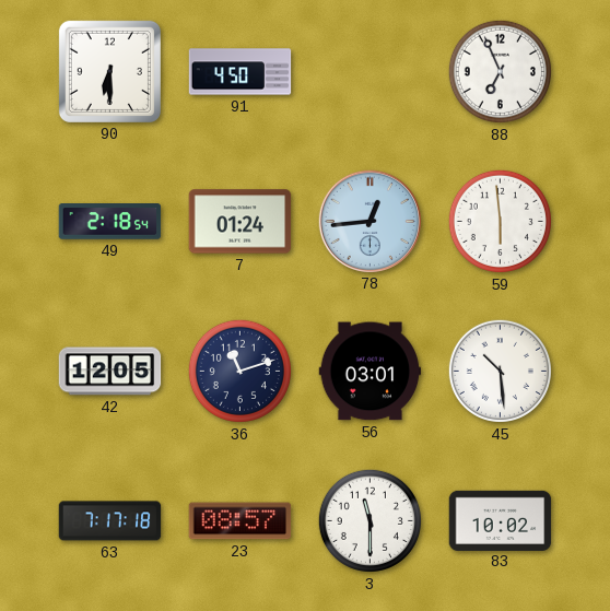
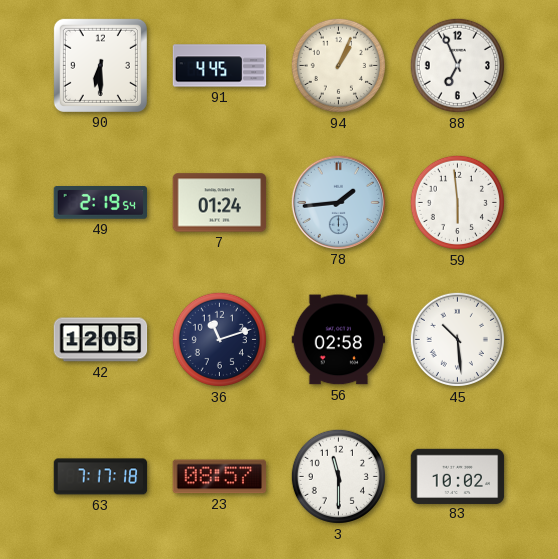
91: 4:50 -> 4:45
94: none -> 1:04
49: 2:18 -> 2:19
78: 12:44 -> 1:44
56: 03:01 -> 02:58
